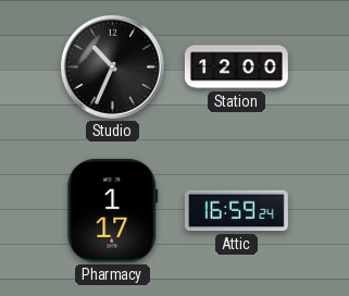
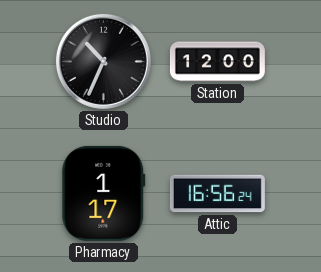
Attic: 16:59 -> 16:56
